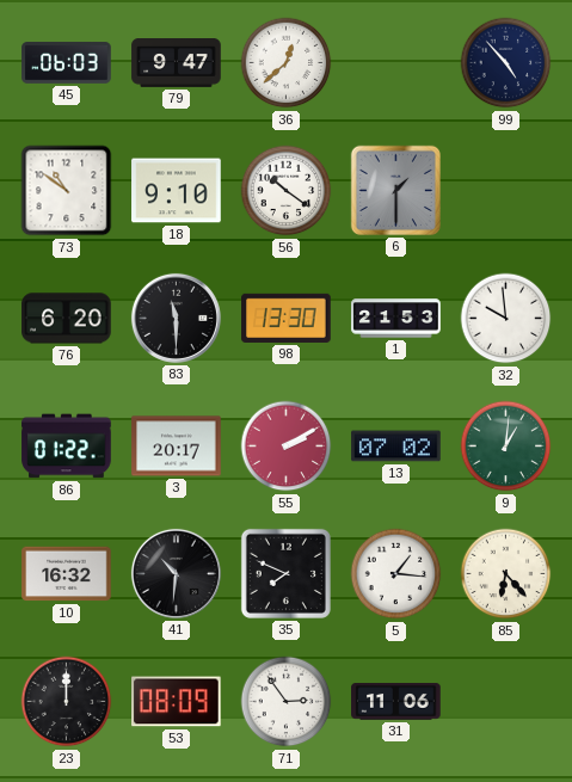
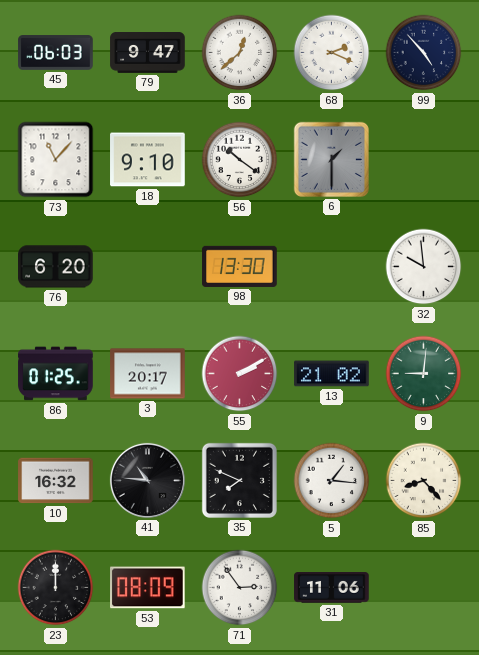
68: none -> 2:19
73: 10:51 -> 11:07
83: 11:30 -> none
1: 21:53 -> none
86: 01:22 -> 01:25
13: 07:02 -> 21:02
9: 1:01 -> 9:01
41: 10:31 -> 10:46
85: 6:23 -> 8:23
